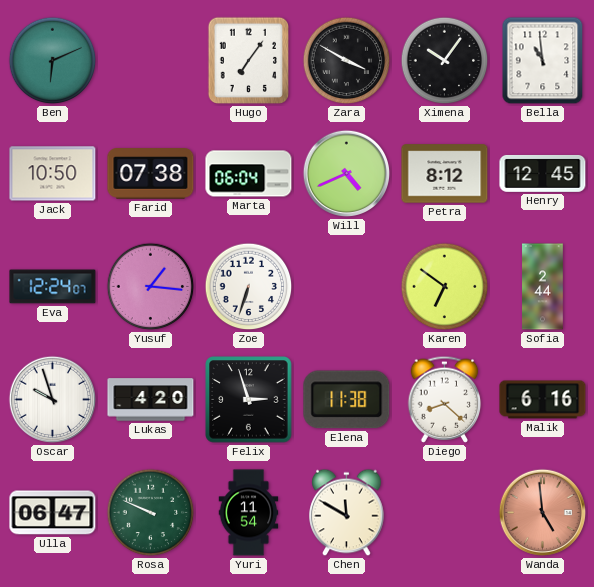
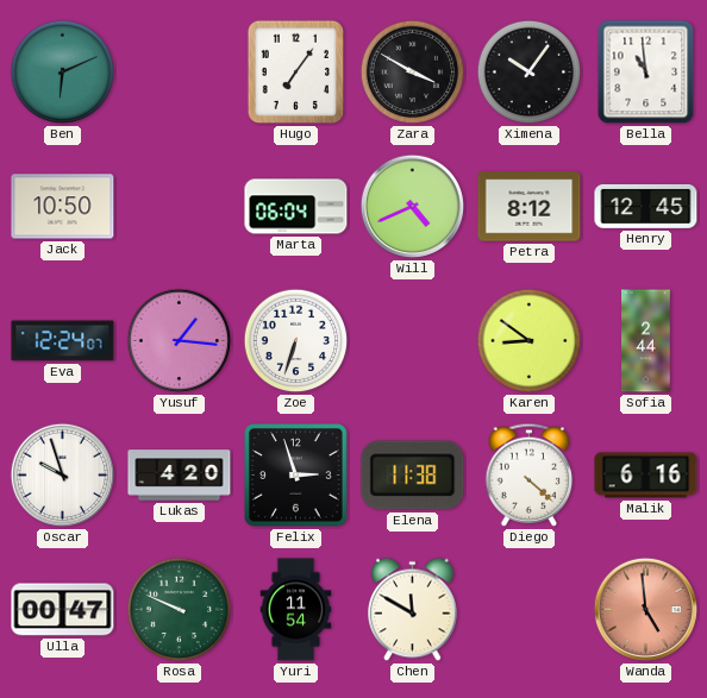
Farid: 07:38 -> none
Karen: 6:51 -> 8:51
Diego: 8:22 -> 4:22
Ulla: 06:47 -> 00:47
